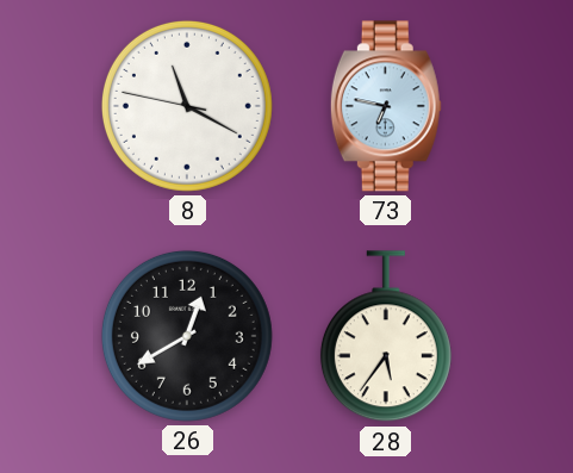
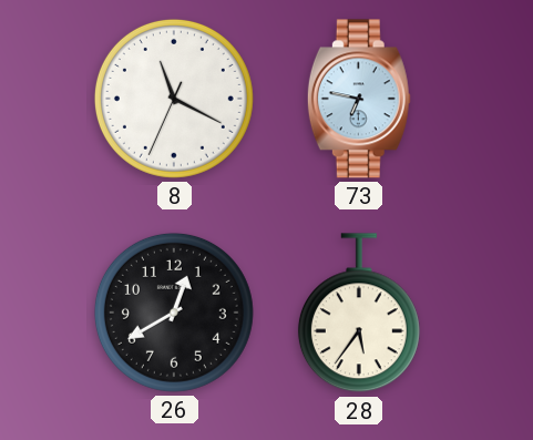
8: 11:19:47 -> 11:19:34
